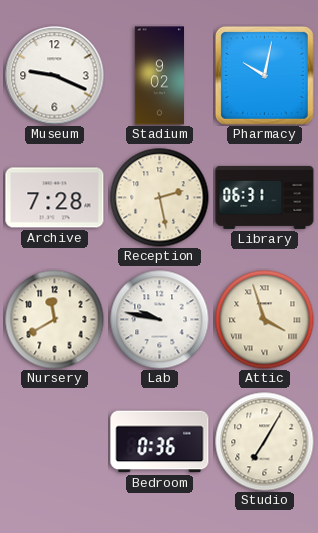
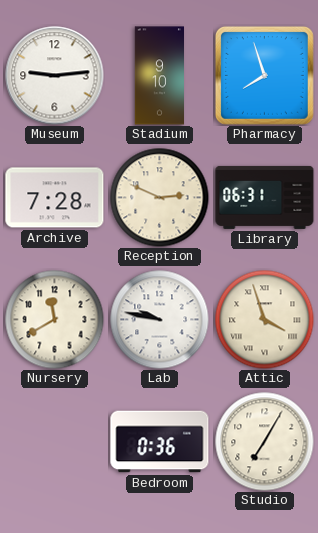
Museum: 9:19 -> 9:14
Stadium: 9:02 -> 9:10
Pharmacy: 10:02 -> 7:57
Reception: 2:28 -> 2:49
